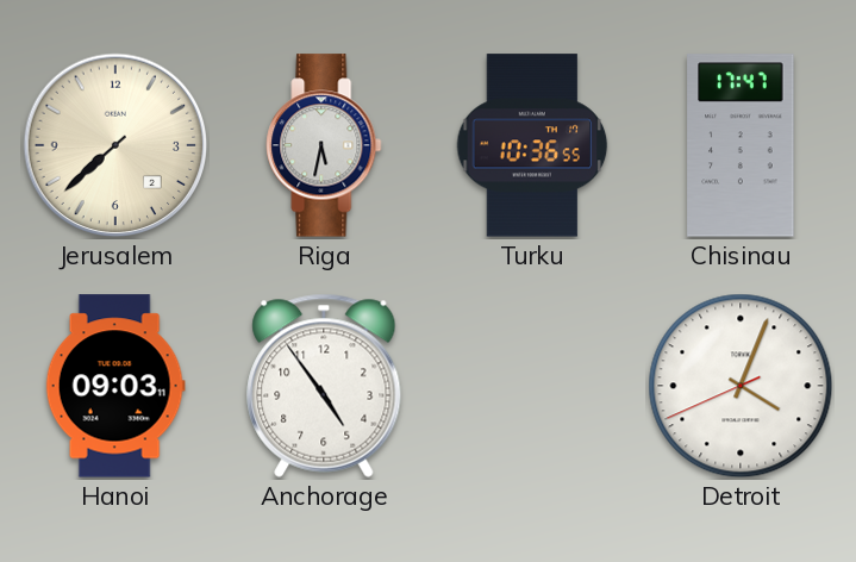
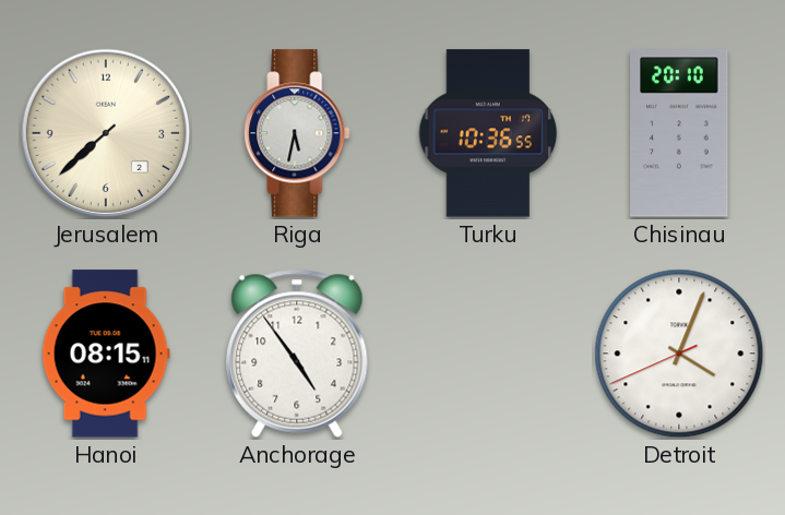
Chisinau: 17:47 -> 20:10
Hanoi: 09:03 -> 08:15
